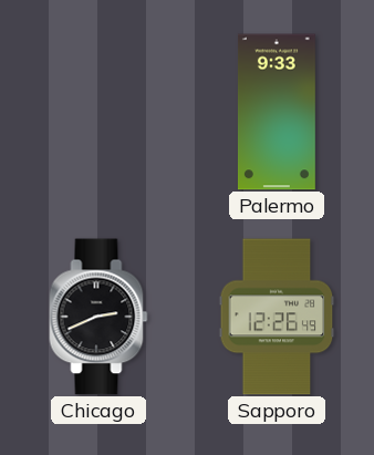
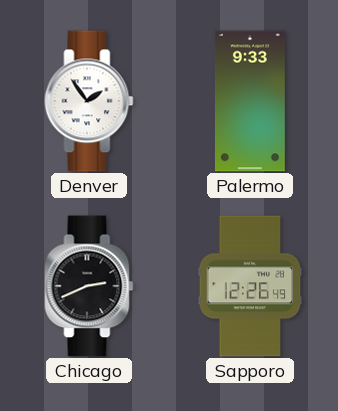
Denver: none -> 1:54
